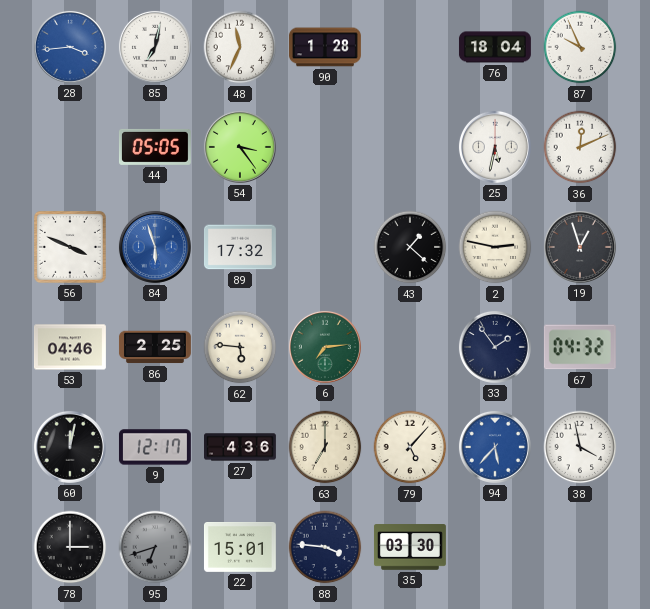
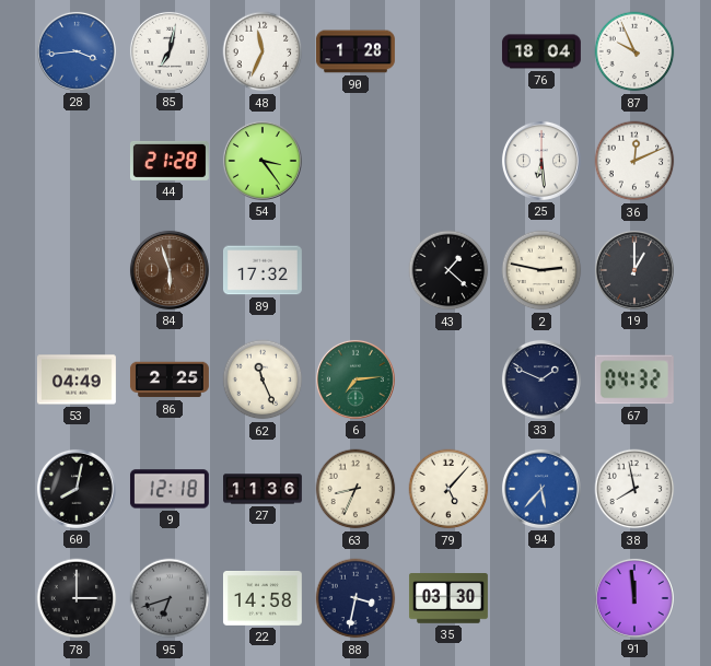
44: 05:05 -> 21:28
25: 5:32 -> 6:29
56: 3:49 -> none
84 dial: blue -> brown
19: 12:57 -> 1:00
53: 04:46 -> 04:49
62: 5:46 -> 11:26
33: 1:54 -> 1:49
60: 12:02 -> 8:02
9: 12:17 -> 12:18
27: 4:36 -> 11:36
63: 7:00 -> 8:34
38: 3:58 -> 7:58
22: 15:01 -> 14:58
88: 3:46 -> 3:32
91: none -> 11:59
